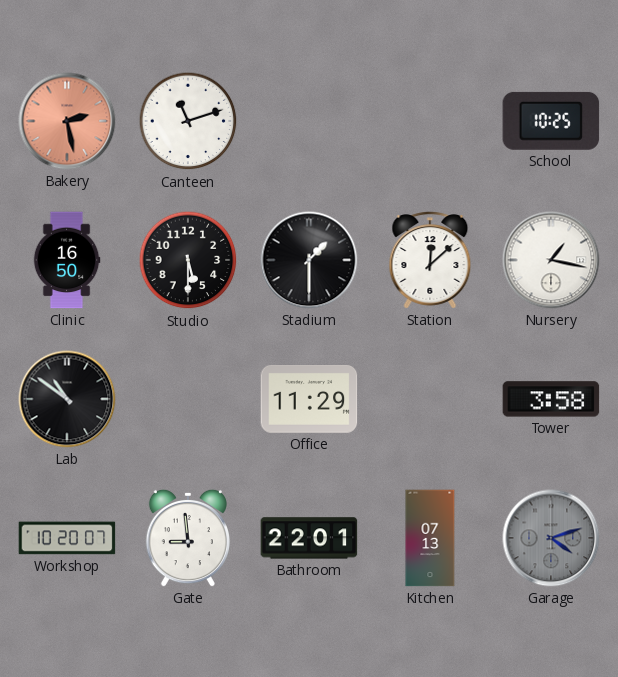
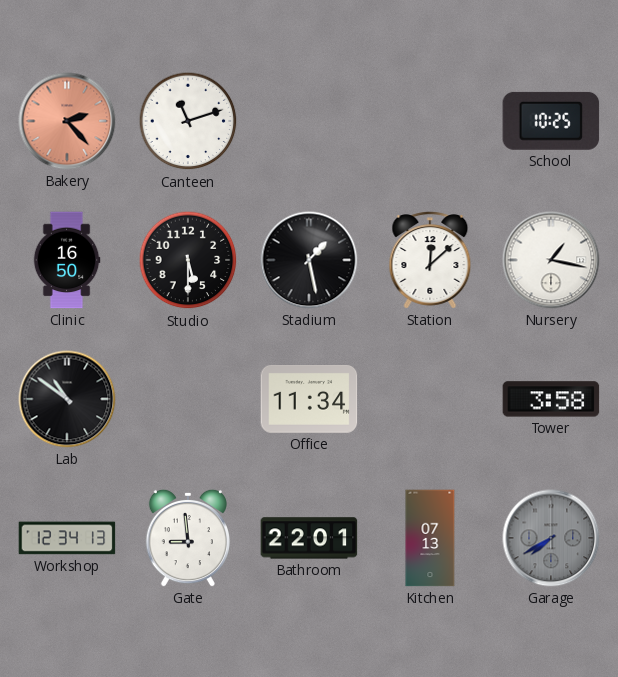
Bakery: 2:28 -> 2:23
Stadium: 1:30 -> 1:28
Office: 11:29 -> 11:34
Workshop: 10:20 -> 12:34
Garage: 4:12 -> 7:40
